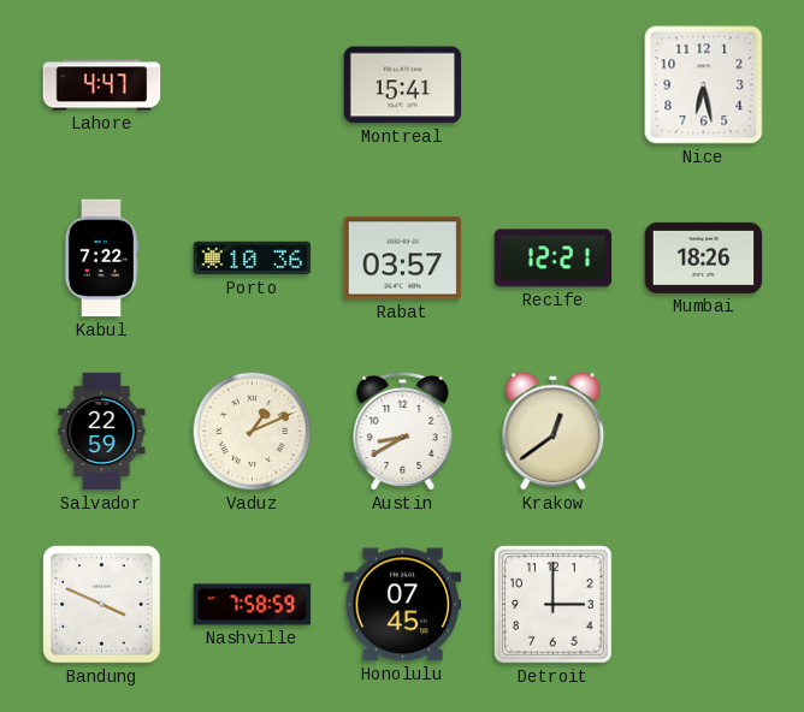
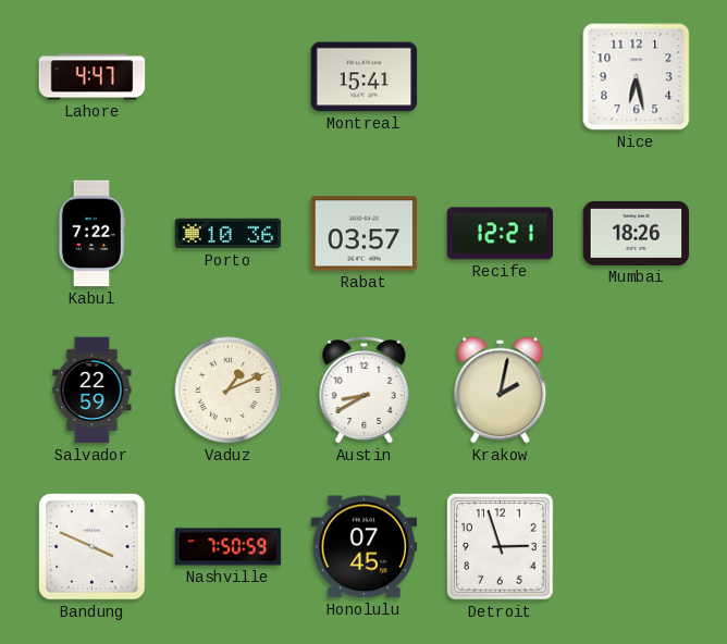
Krakow: 12:39 -> 2:02
Nashville: 7:58 -> 7:50
Detroit: 3:00 -> 2:57
